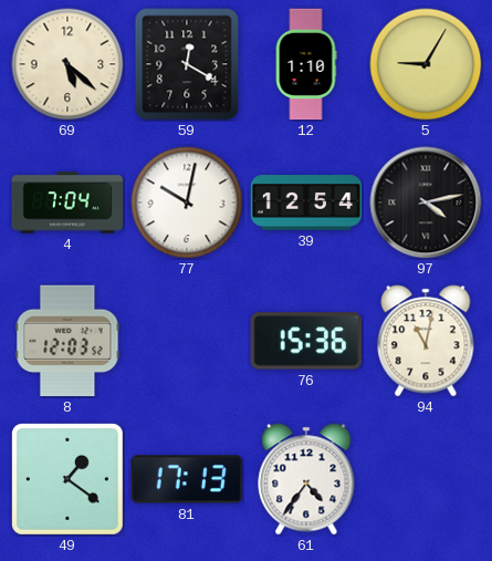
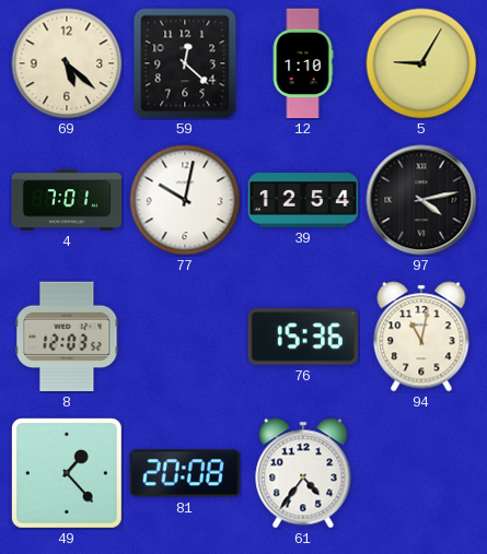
59: 12:20 -> 12:22
4: 7:04 -> 7:01
49: 1:21 -> 1:23
81: 17:13 -> 20:08
